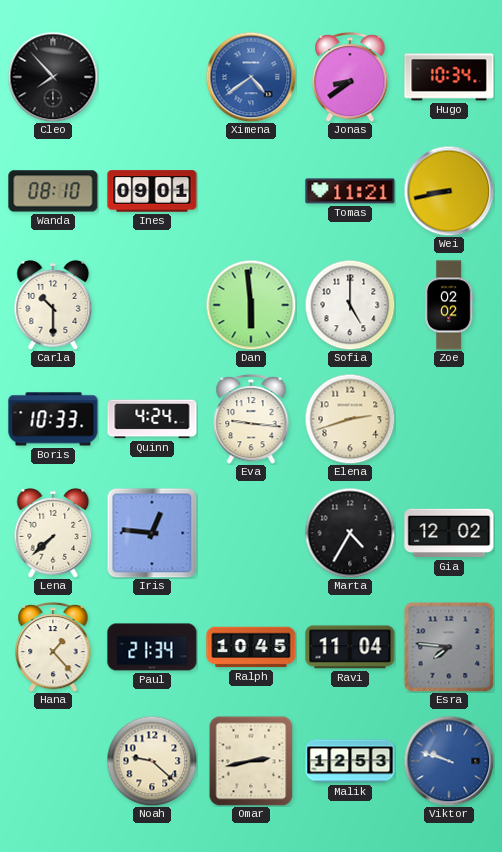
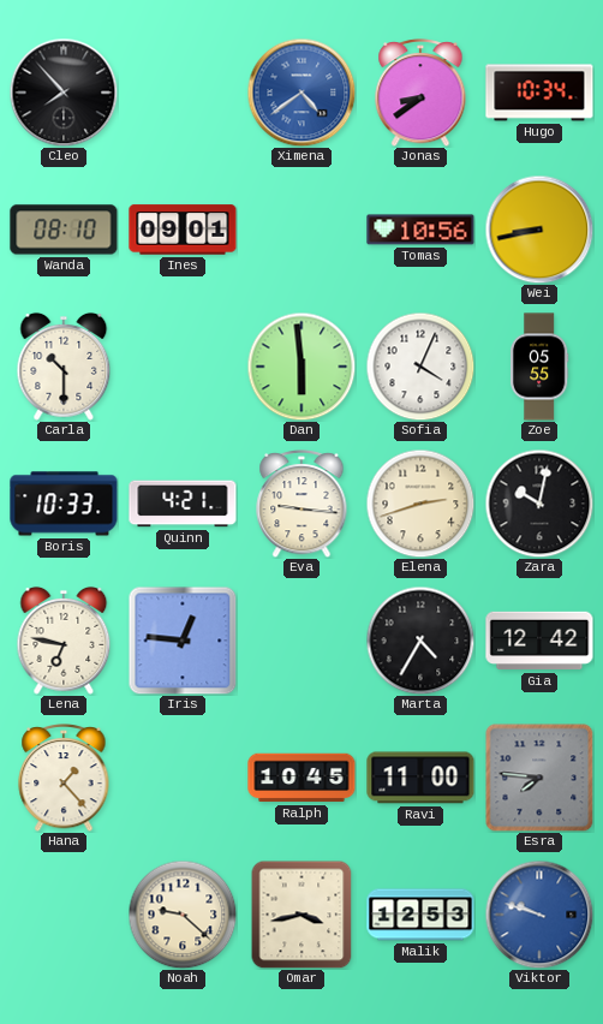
Tomas: 11:21 -> 10:56
Sofia: 5:00 -> 4:04
Zoe: 02:02 -> 05:55
Quinn: 4:24 -> 4:21
Zara: none -> 10:02
Lena: 7:38 -> 6:47
Gia: 12:02 -> 12:42
Paul: 21:34 -> none
Ravi: 11:04 -> 11:00
Omar: 2:43 -> 3:43
